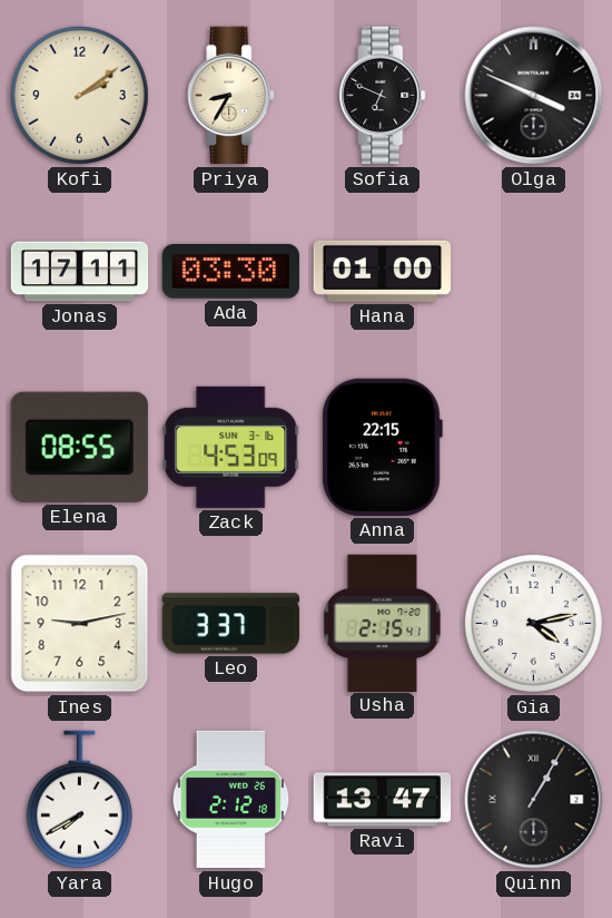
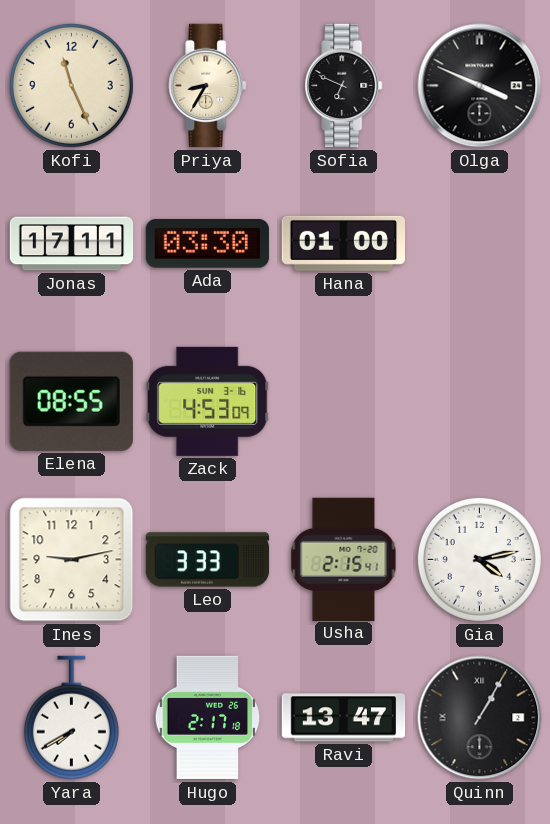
Kofi: 2:09 -> 11:26
Anna: 22:15 -> none
Leo: 3:37 -> 3:33
Hugo: 2:12 -> 2:17
